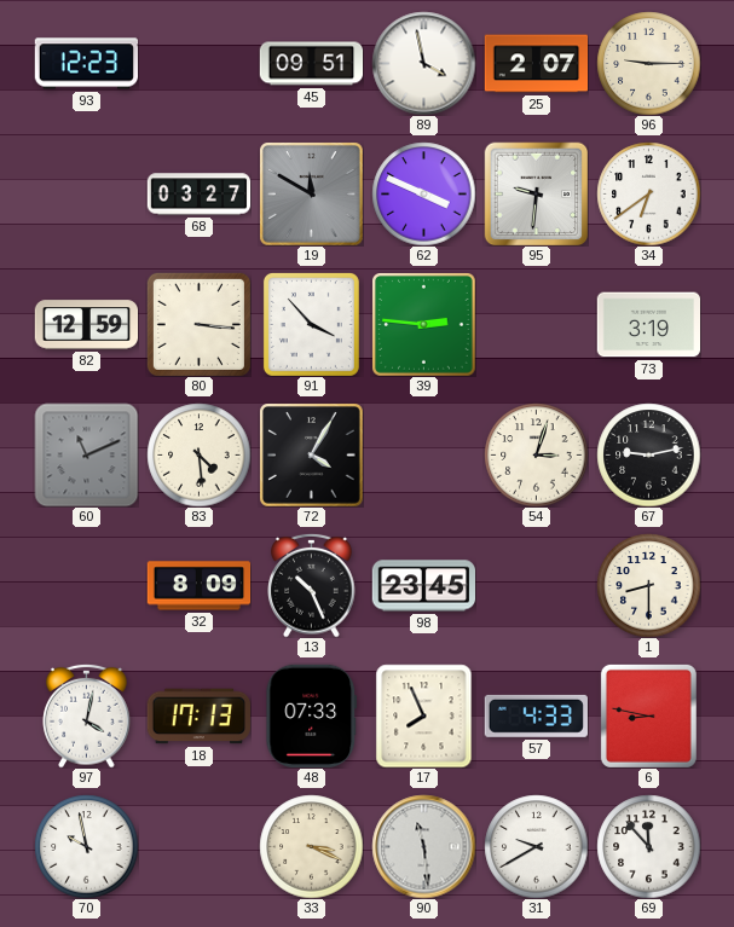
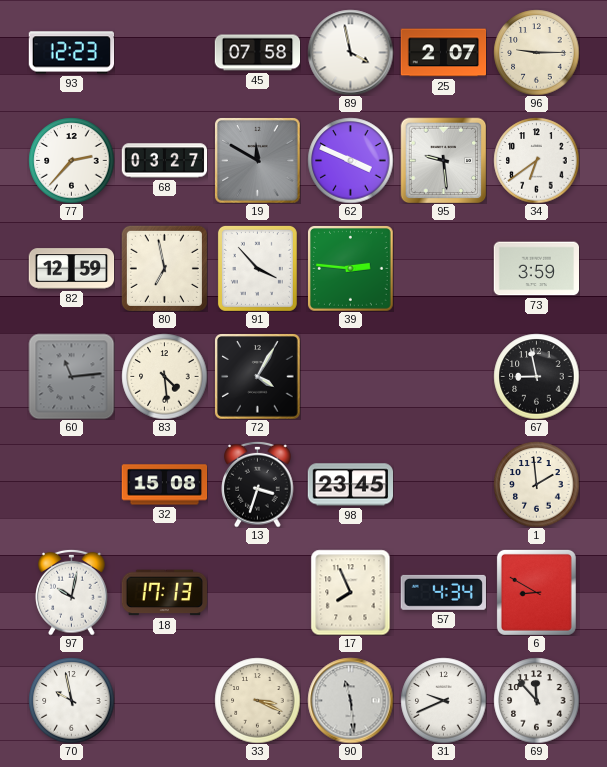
45: 09:51 -> 07:58
77: none -> 2:37
95: 9:31 -> 9:29
80: 3:16 -> 6:58
73: 3:19 -> 3:59
60: 11:11 -> 11:14
54: 3:03 -> none
67: 9:13 -> 8:58
32: 8:09 -> 15:08
13: 10:26 -> 3:33
1: 8:30 -> 1:59
97: 4:02 -> 10:02
48: 07:33 -> none
57: 4:33 -> 4:34
6: 8:47 -> 8:50
31: 9:40 -> 9:41
